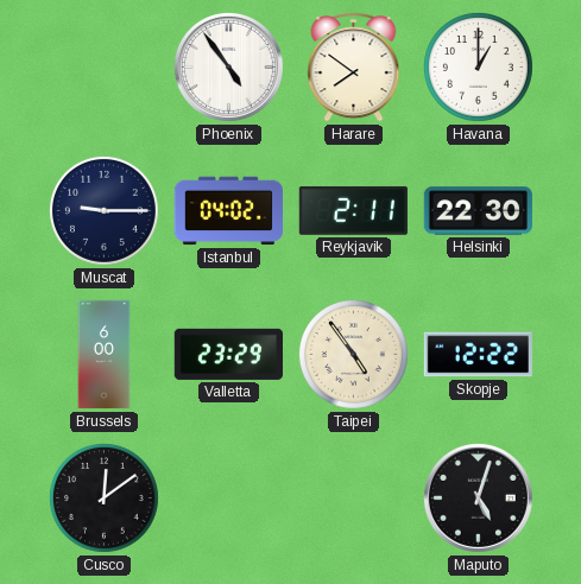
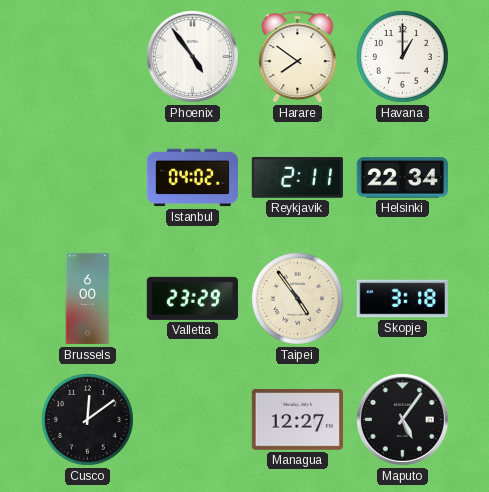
Muscat: 9:15 -> none
Helsinki: 22:30 -> 22:34
Skopje: 12:22 -> 3:18
Managua: none -> 12:27
Maputo: 5:03 -> 5:06
